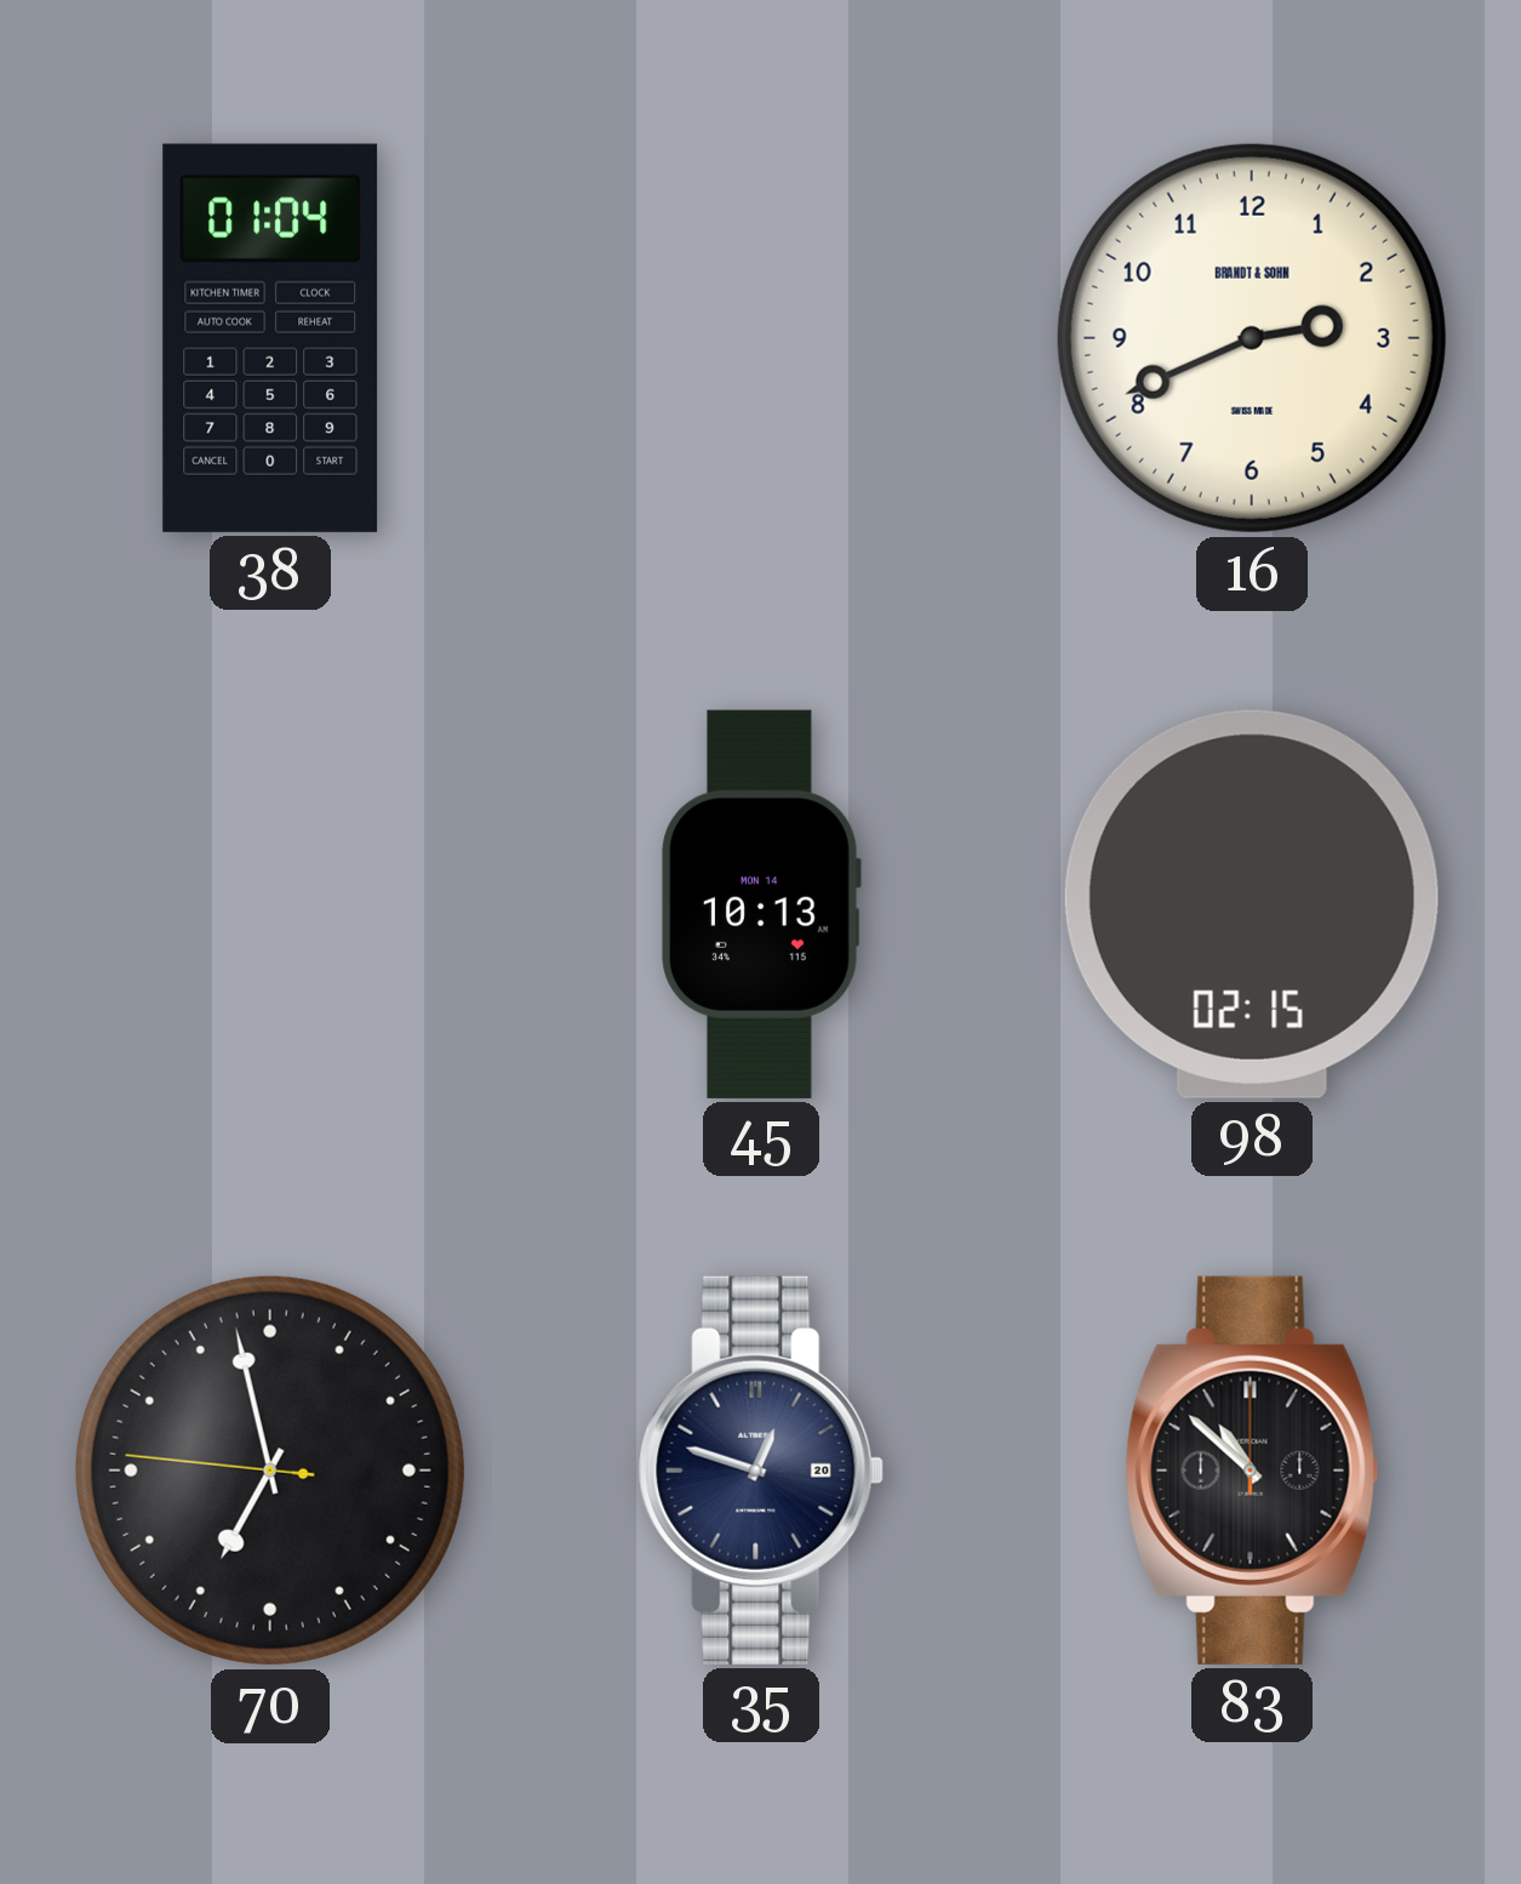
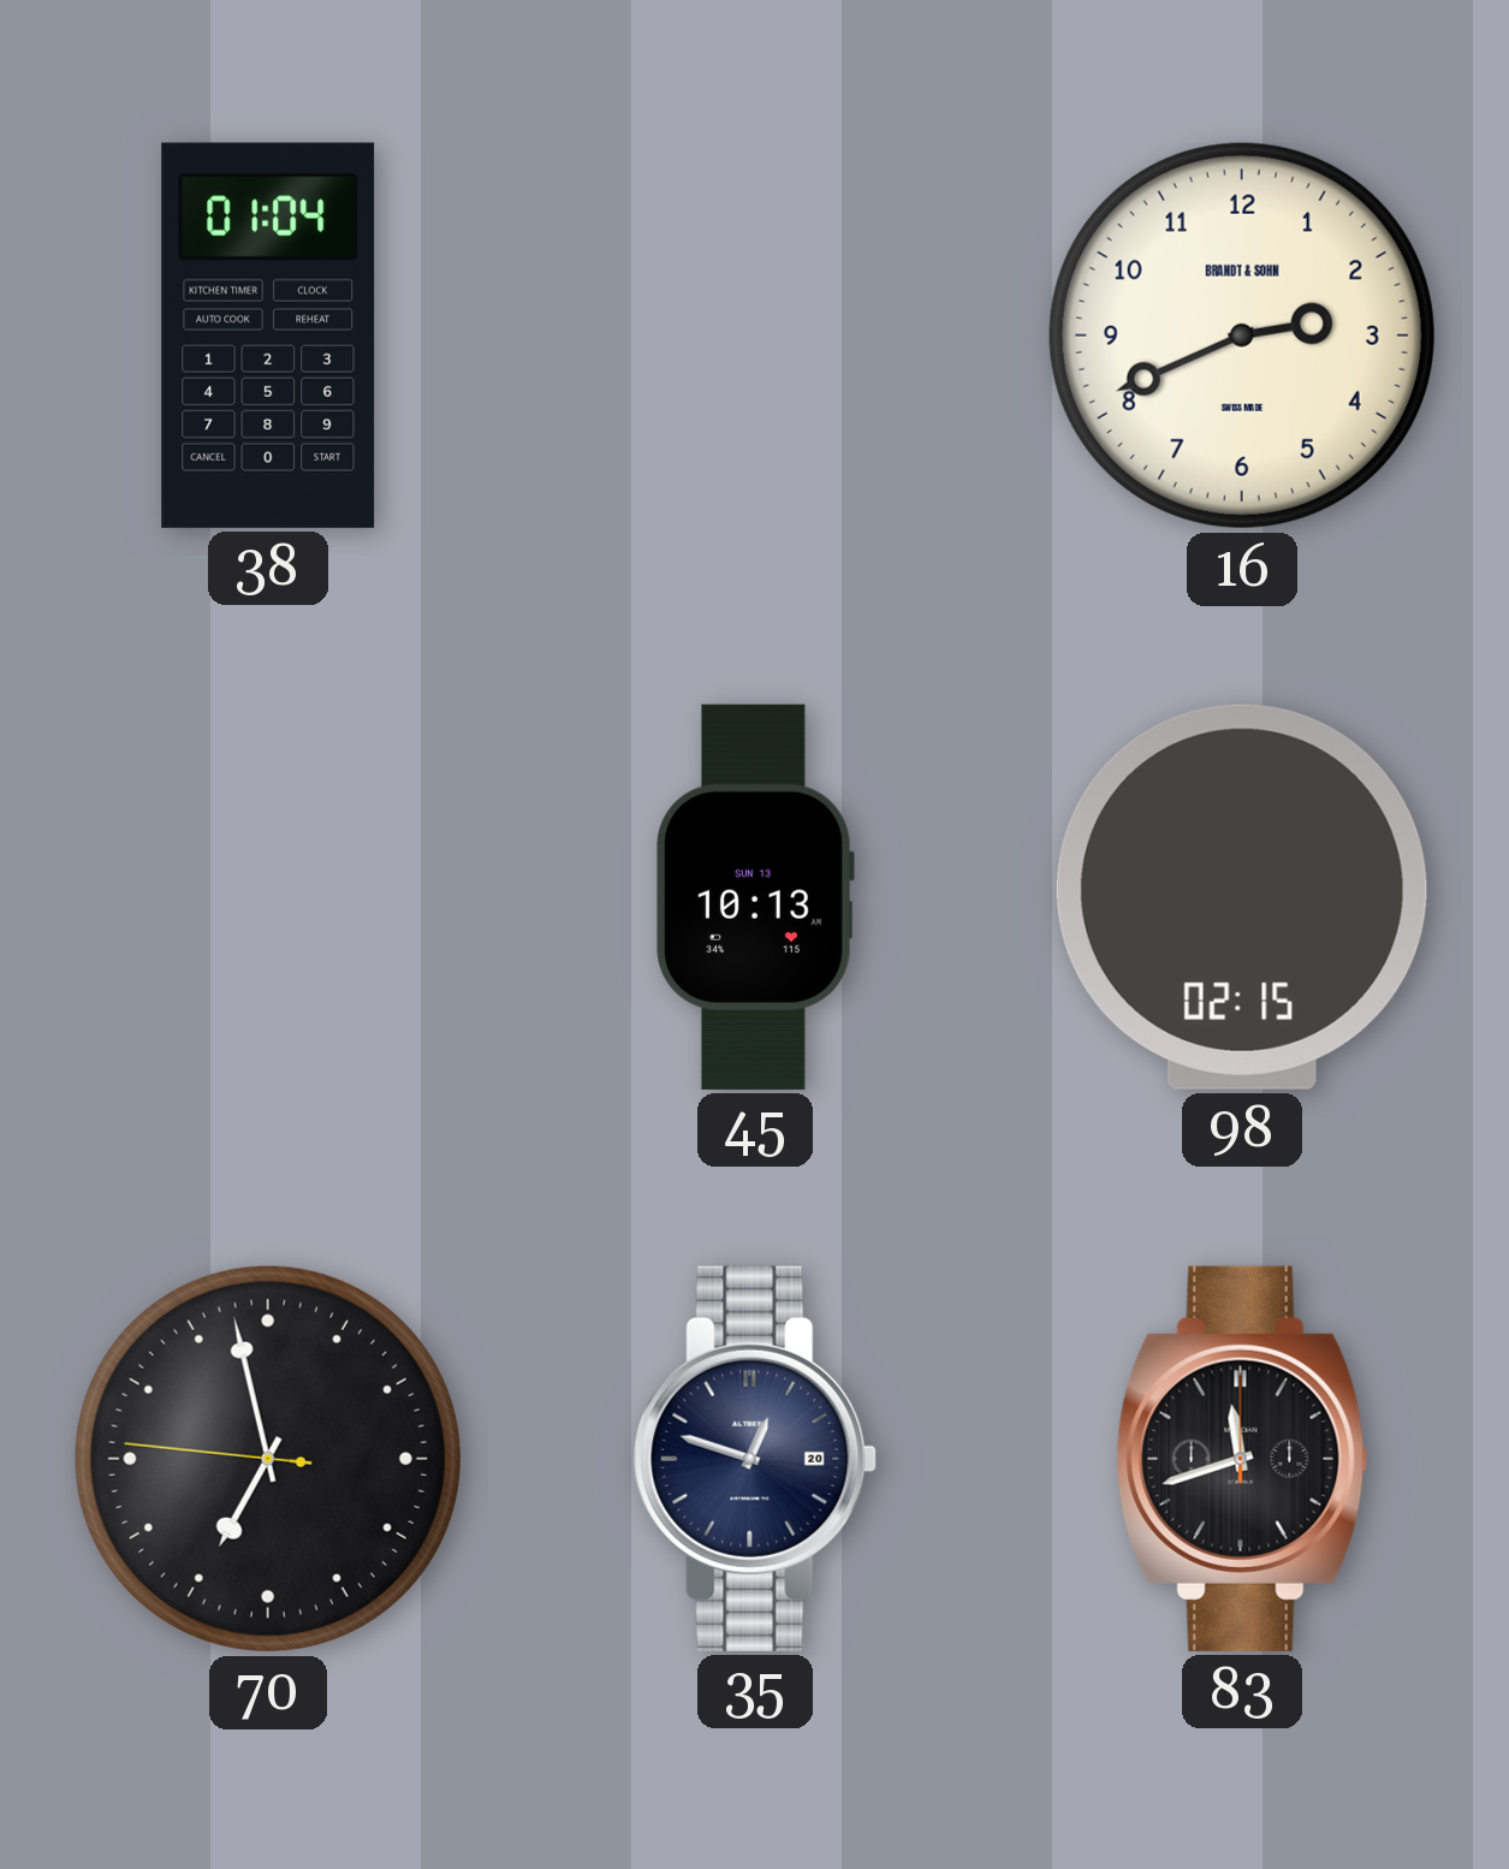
45 date: MON 14 -> SUN 13
83: 10:52 -> 11:42
